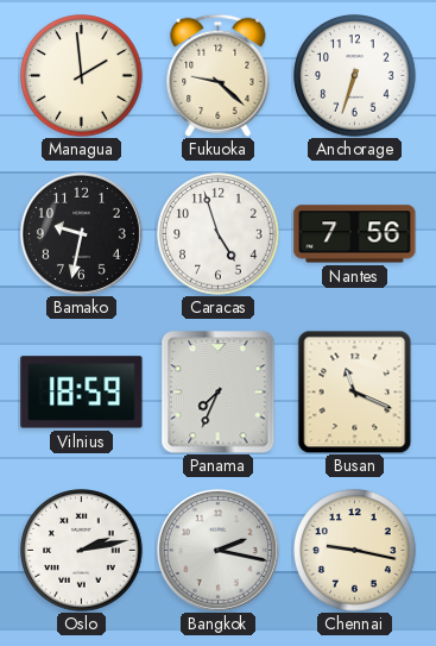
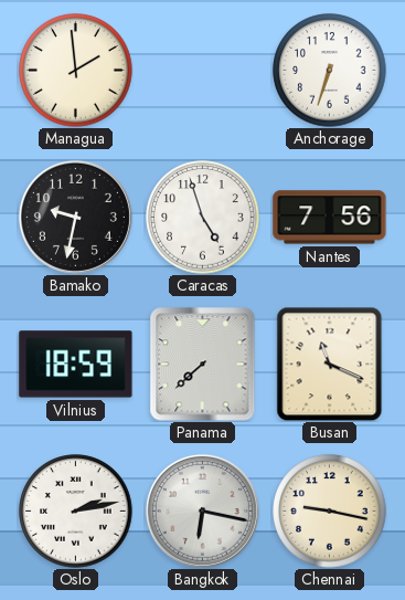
Fukuoka: 9:22 -> none
Panama: 7:34 -> 7:38
Bangkok: 2:17 -> 6:17
